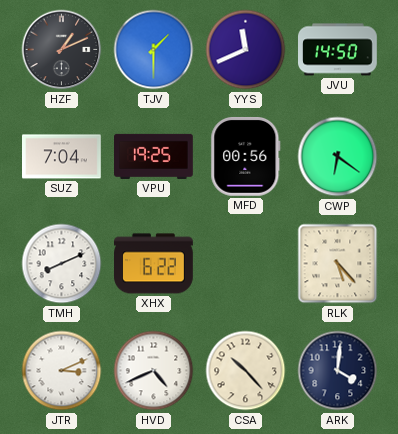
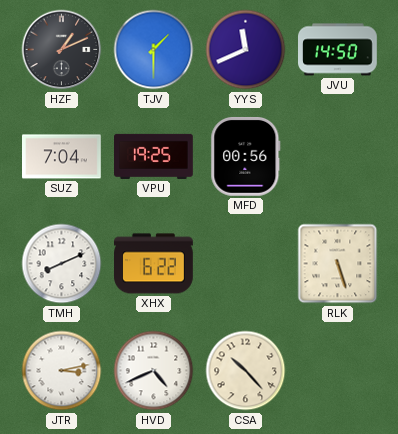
CWP: 6:21 -> none
RLK: 5:23 -> 5:27
JTR: 3:11 -> 3:13
ARK: 4:01 -> none
